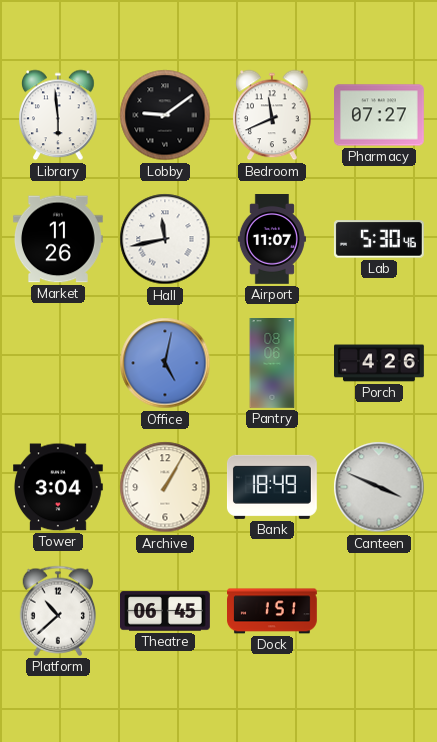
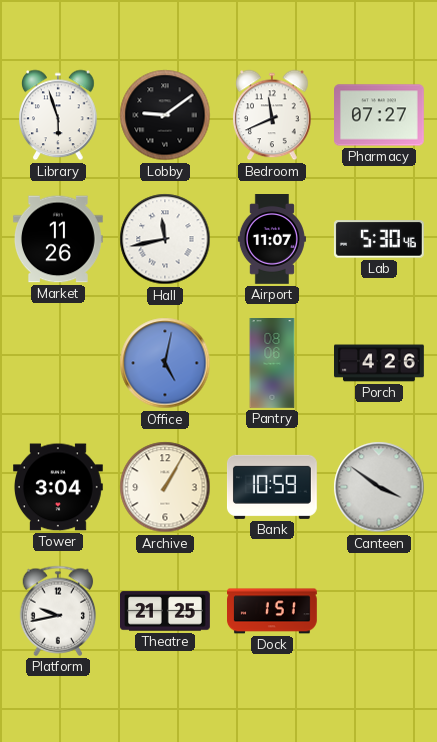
Library: 5:59 -> 5:57
Bank: 18:49 -> 10:59
Canteen: 3:49 -> 3:51
Platform: 10:38 -> 9:43
Theatre: 06:45 -> 21:25
